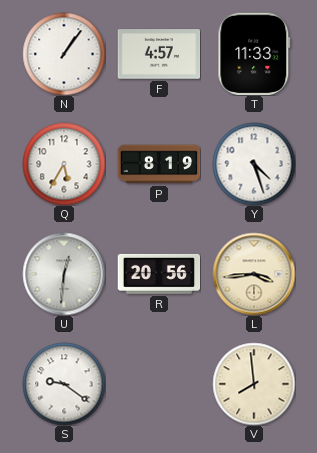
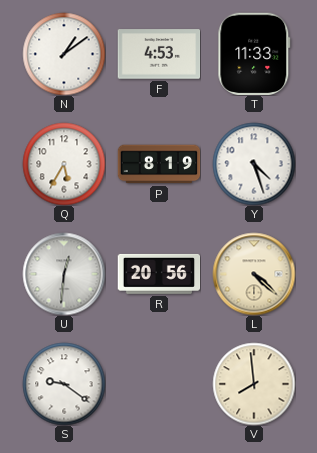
N: 1:06 -> 1:09
F: 4:57 -> 4:53
L: 3:44 -> 4:22
